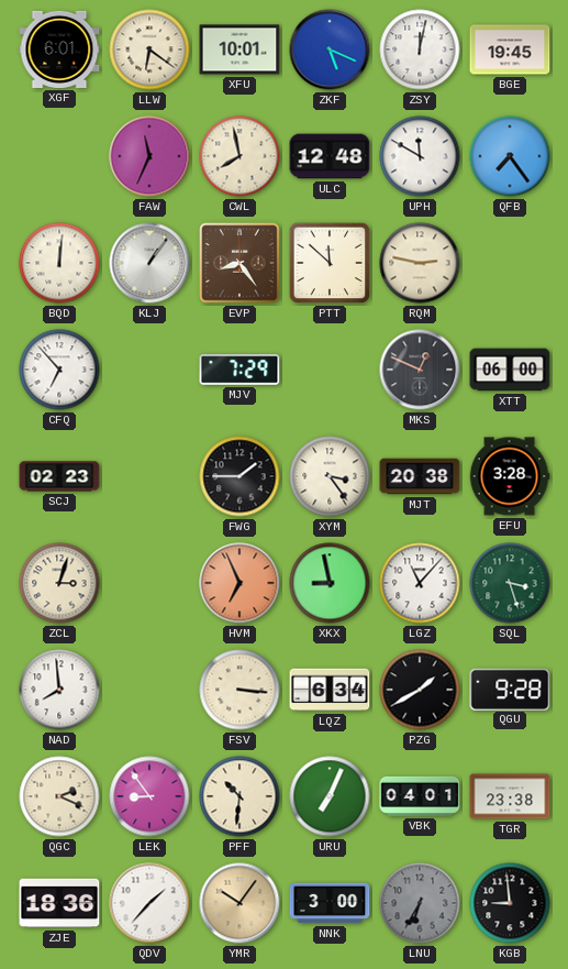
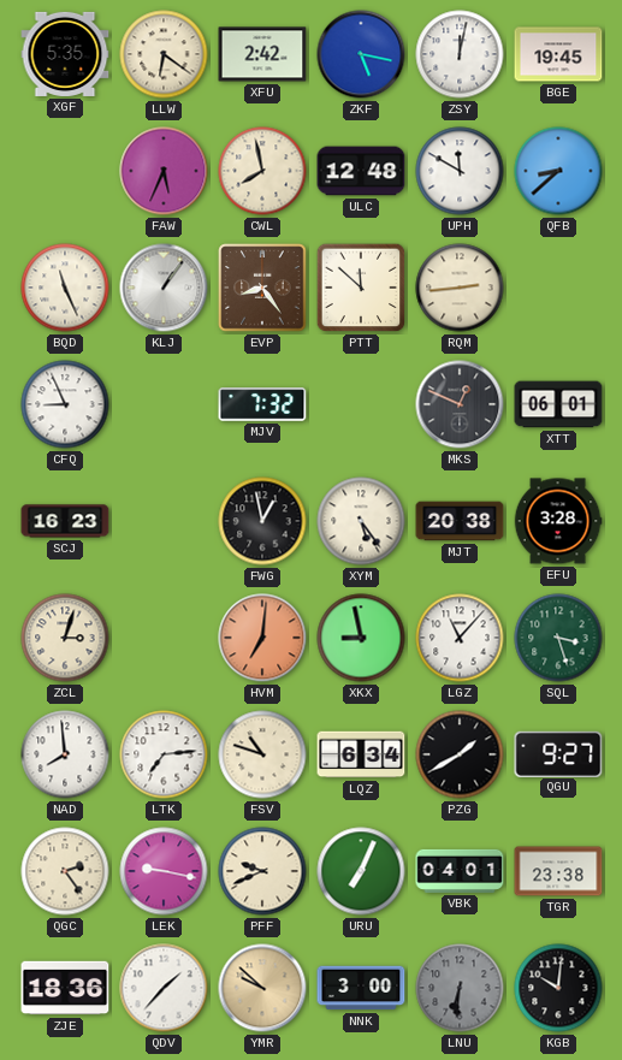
XGF: 6:01 -> 5:35
XFU: 10:01 -> 2:42
ZKF: 5:19 -> 5:17
FAW: 11:34 -> 5:34
QFB: 7:24 -> 8:38
BQD: 12:01 -> 11:26
RQM: 2:47 -> 2:44
CFQ: 6:53 -> 8:56
MJV: 7:29 -> 7:32
XTT: 06:00 -> 06:01
SCJ: 02:23 -> 16:23
FWG: 1:45 -> 12:58
XYM: 3:24 -> 5:24
HVM: 6:56 -> 7:01
LTK: none -> 7:14
FSV: 3:16 -> 10:48
QGU: 9:28 -> 9:27
QGC: 2:19 -> 2:24
LEK: 8:54 -> 9:17
PFF: 10:31 -> 9:41
YMR: 10:06 -> 9:52
LNU: 6:35 -> 6:31
KGB: 8:59 -> 10:01
